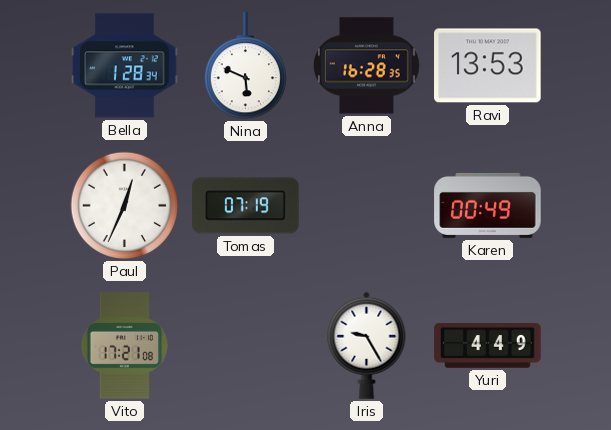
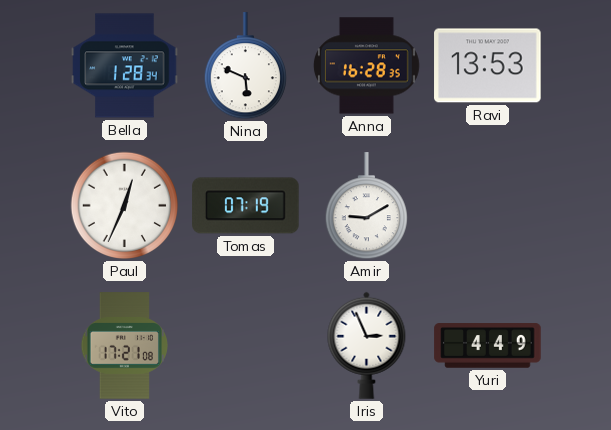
Amir: none -> 9:10
Karen: 00:49 -> none
Iris: 9:25 -> 2:56
